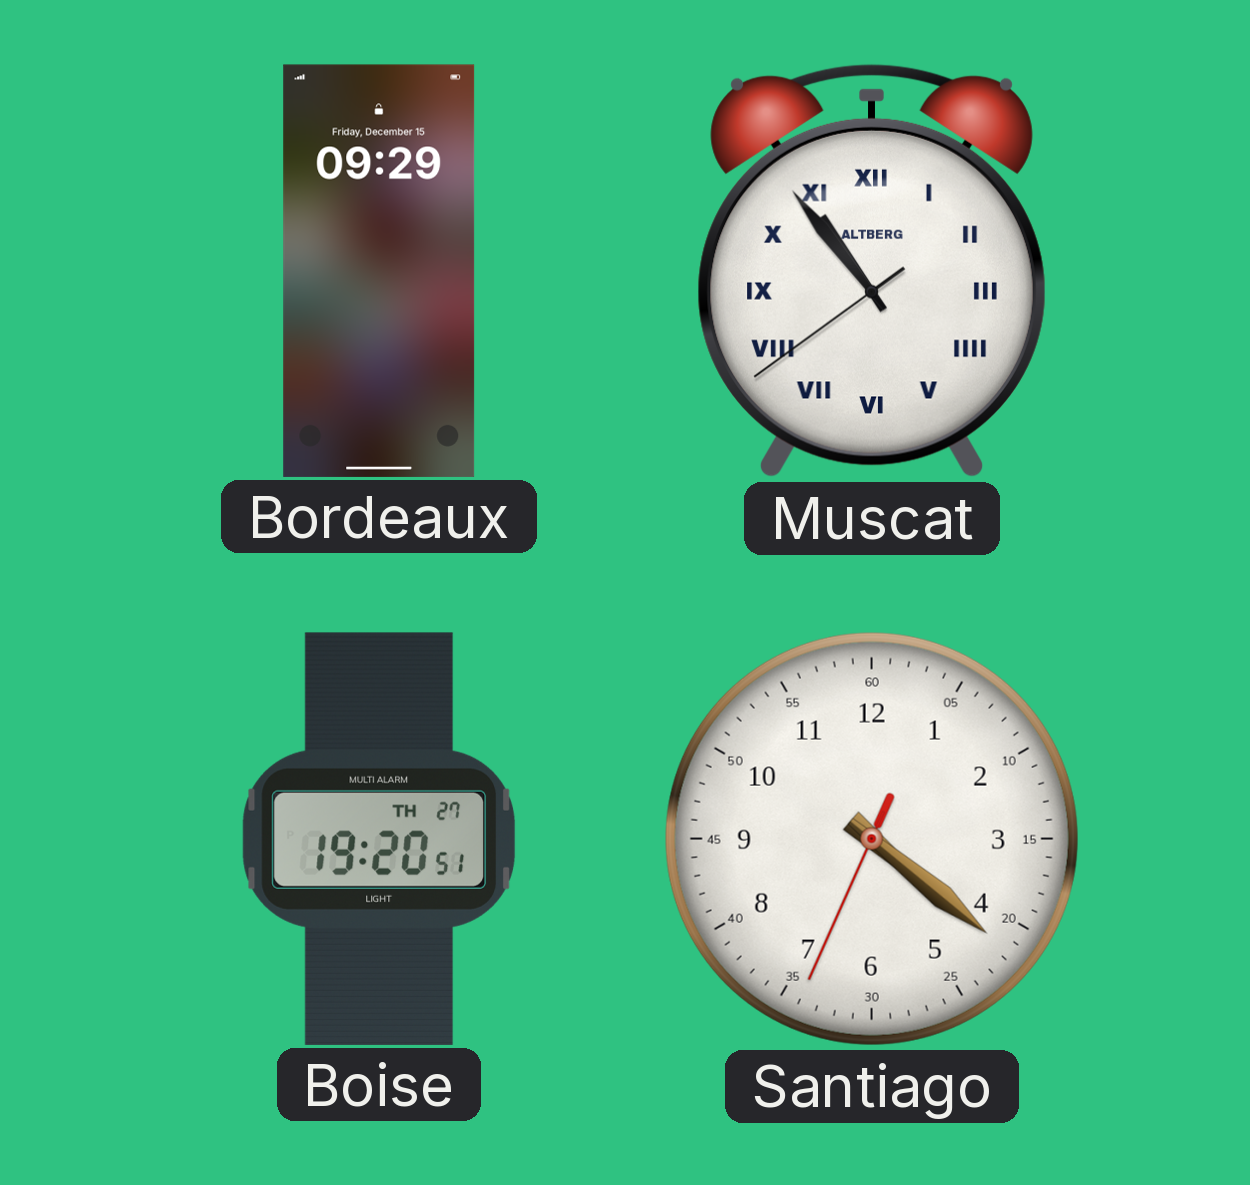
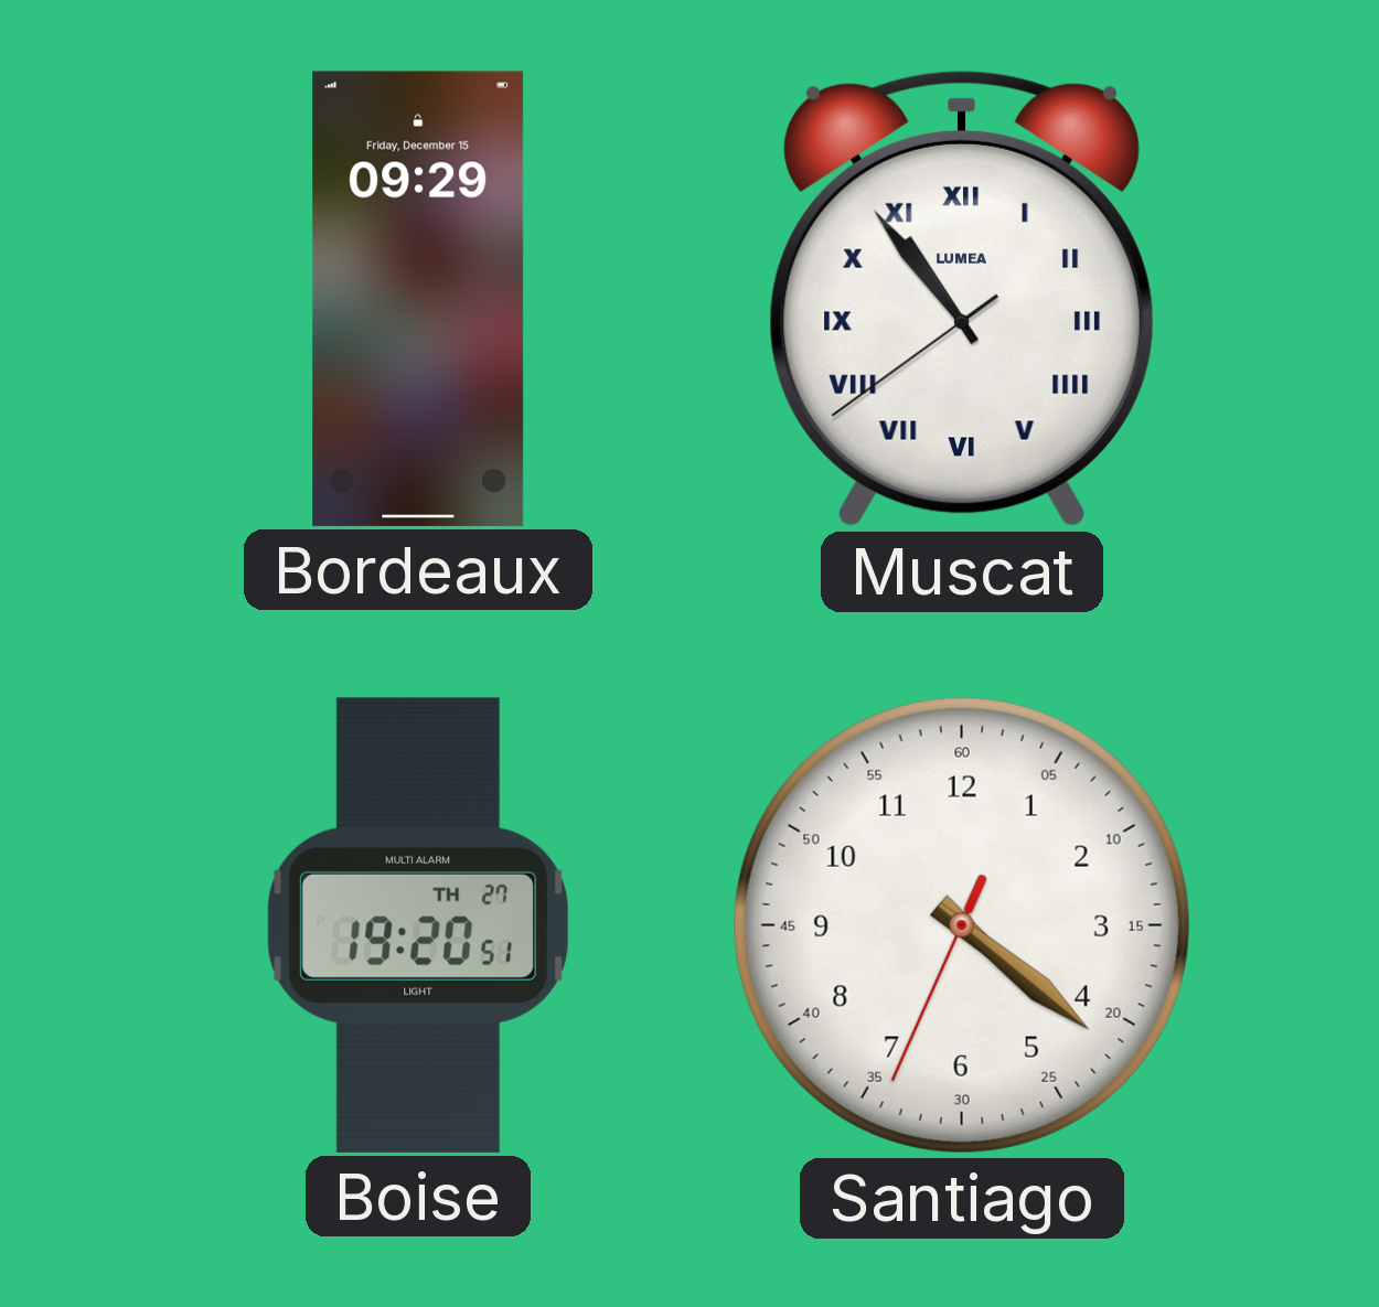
Muscat brand: ALTBERG -> LUMEA
